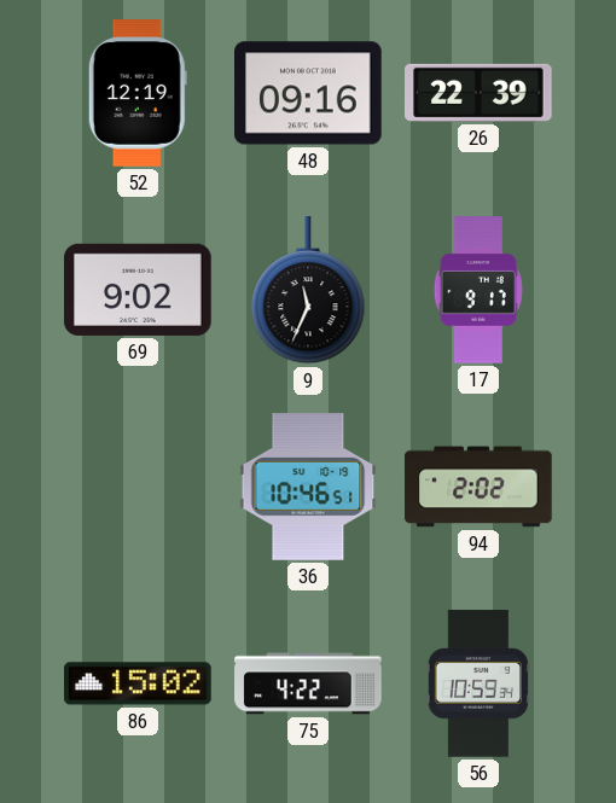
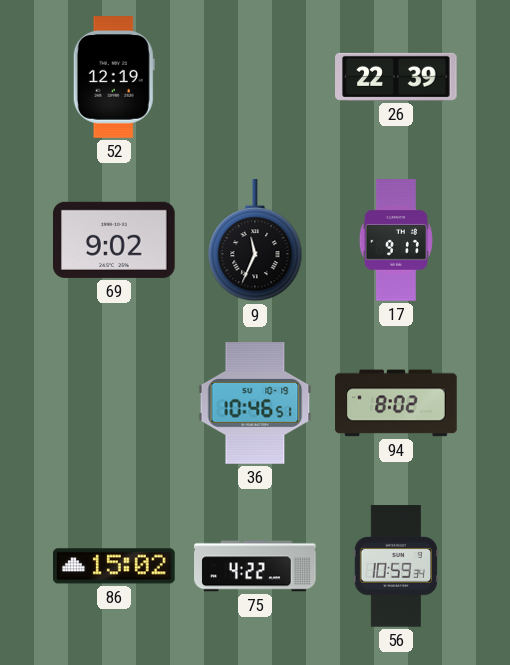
48: 09:16 -> none
94: 2:02 -> 8:02
